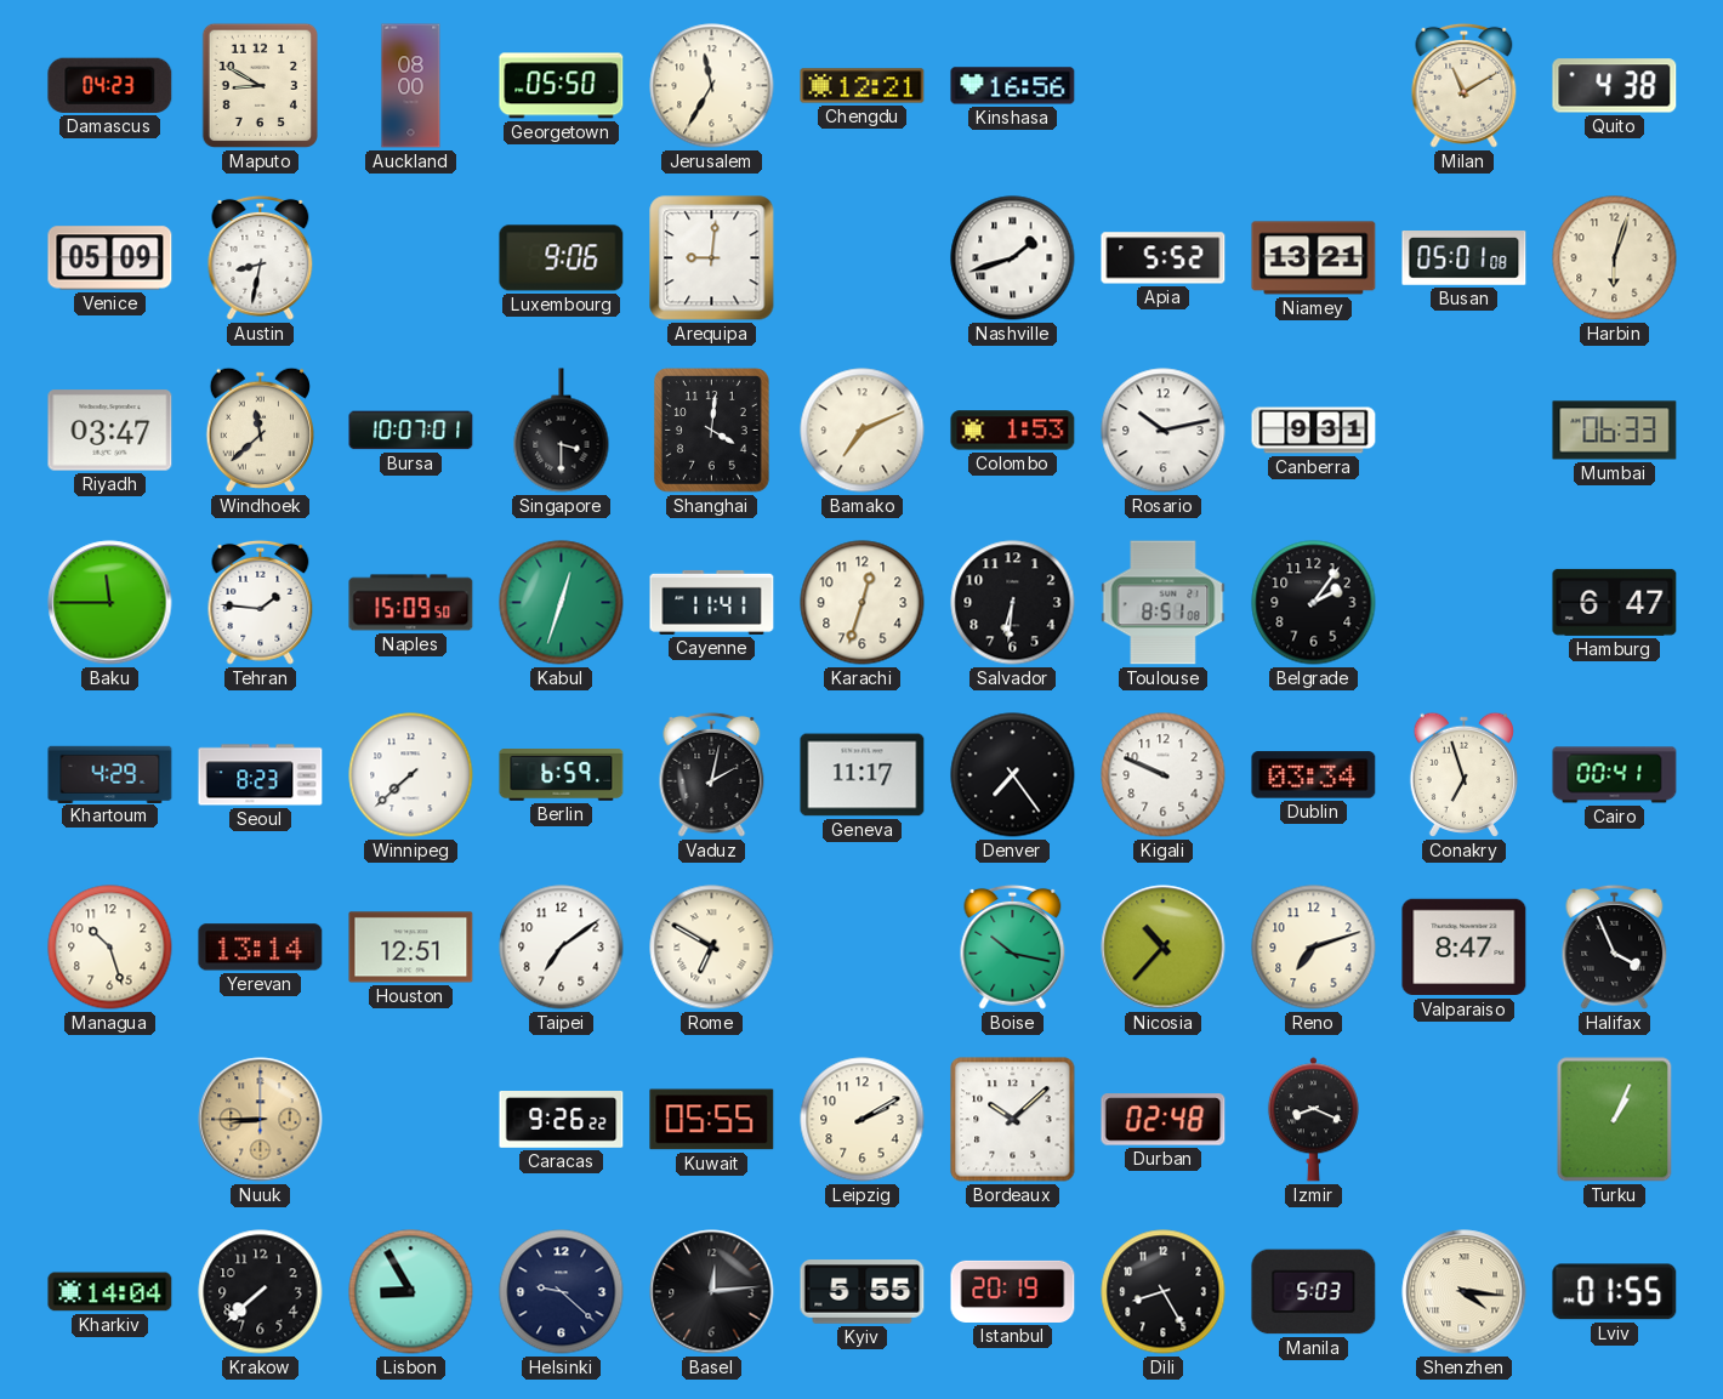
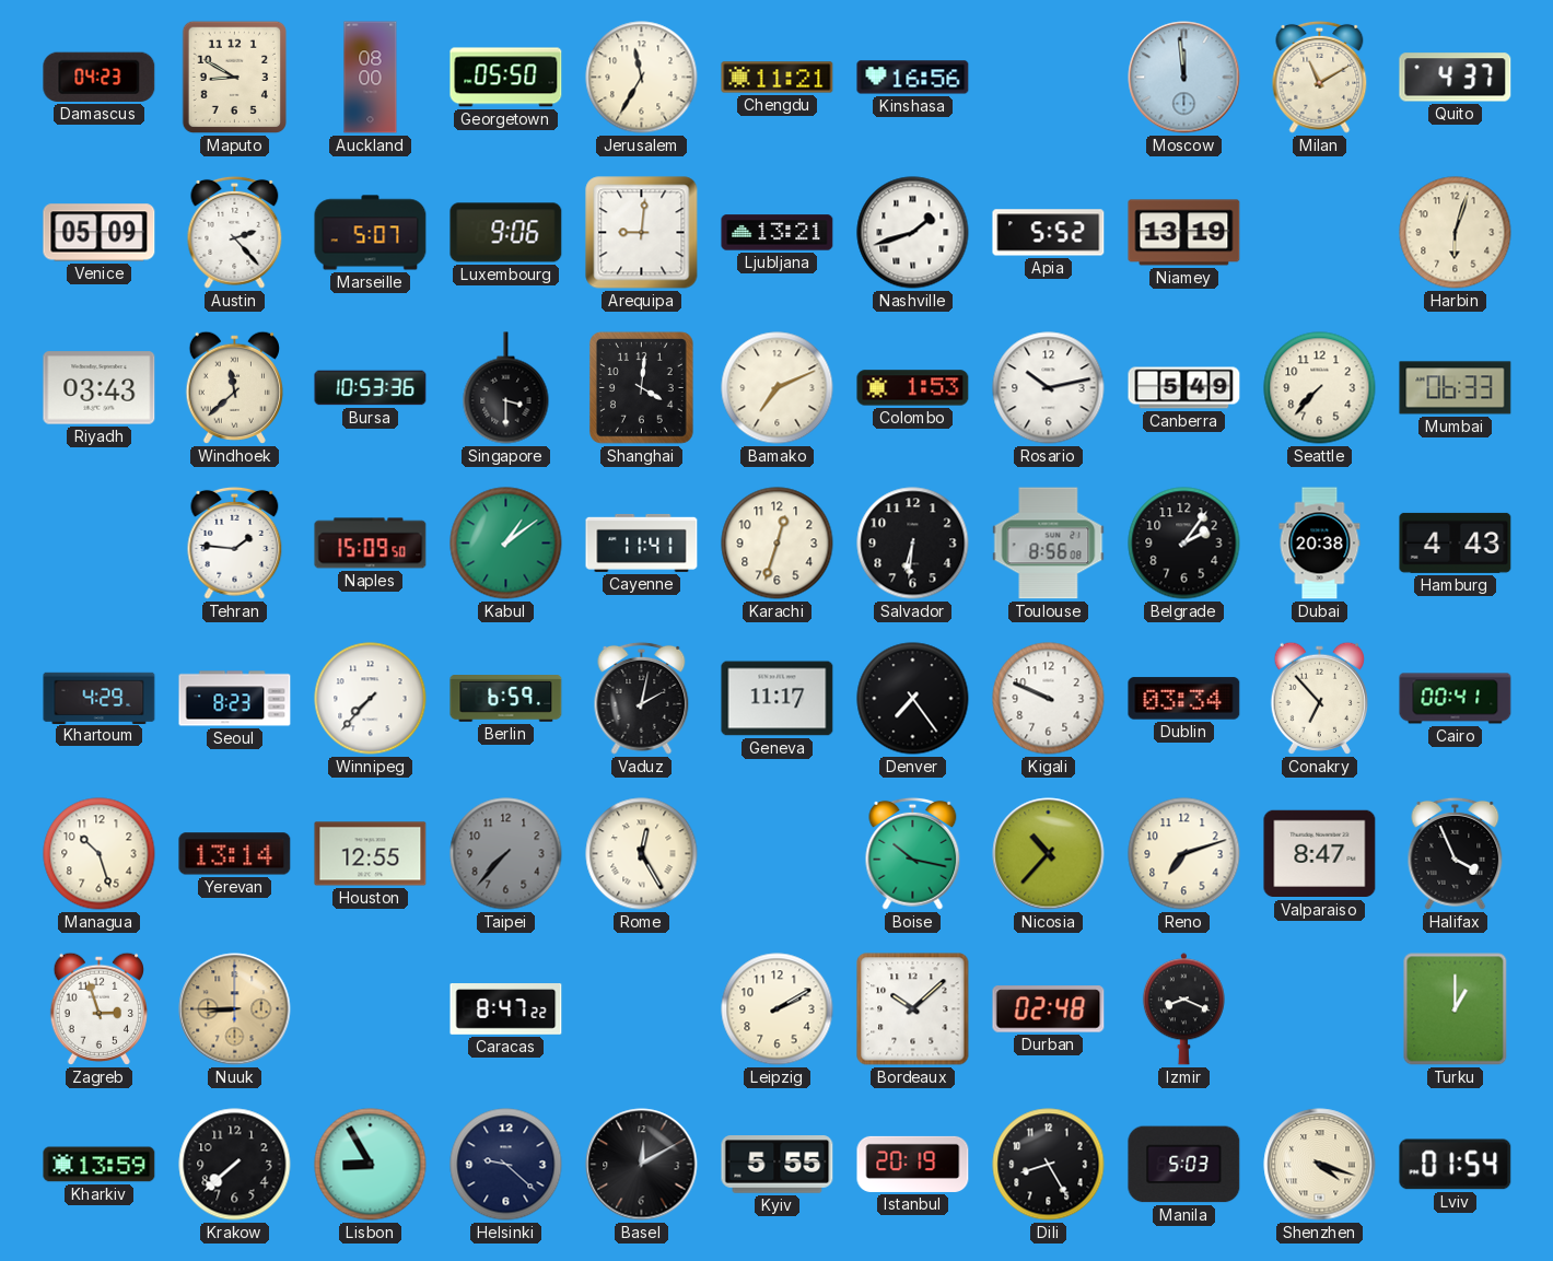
Chengdu: 12:21 -> 11:21
Moscow: none -> 11:59
Quito: 4:38 -> 4:37
Austin: 8:32 -> 2:23
Marseille: none -> 5:07
Ljubljana: none -> 13:21
Niamey: 13:21 -> 13:19
Busan: 05:01 -> none
Riyadh: 03:47 -> 03:43
Bursa: 10:07 -> 10:53
Canberra: 9:31 -> 5:49
Seattle: none -> 7:37
Baku: 11:45 -> none
Kabul: 12:33 -> 1:09
Toulouse: 8:51 -> 8:56
Dubai: none -> 20:38
Hamburg: 6:47 -> 4:43
Winnipeg: 7:38 -> 7:37
Conakry: 6:57 -> 6:53
Houston: 12:51 -> 12:55
Taipei: 7:09 -> 7:37
Taipei dial: white -> grey
Rome: 6:50 -> 12:25
Zagreb: none -> 2:57
Caracas: 9:26 -> 8:47
Kuwait: 05:55 -> none
Turku: 1:04 -> 1:00
Kharkiv: 14:04 -> 13:59
Basel: 12:14 -> 12:10
Shenzhen: 4:16 -> 4:18
Lviv: 01:55 -> 01:54
